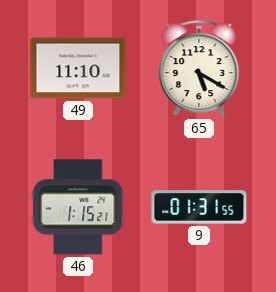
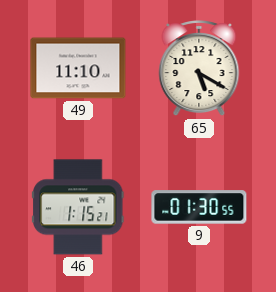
9: 01:31 -> 01:30
